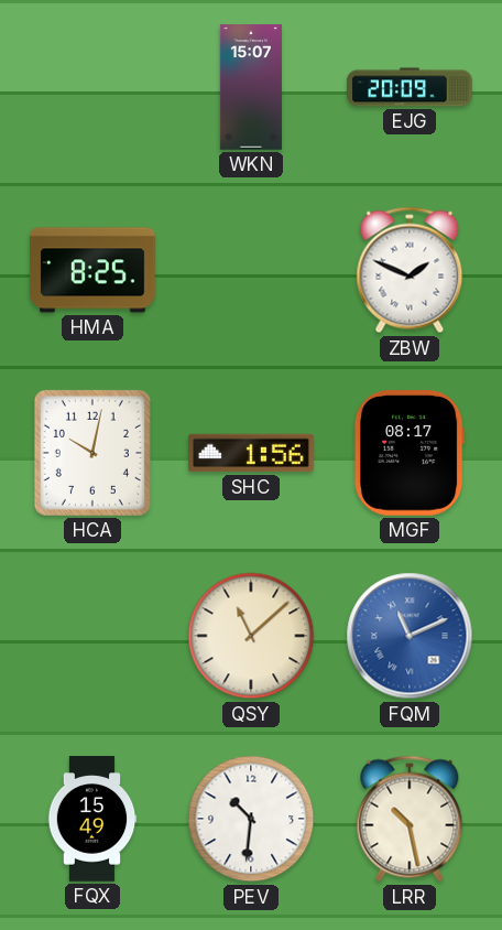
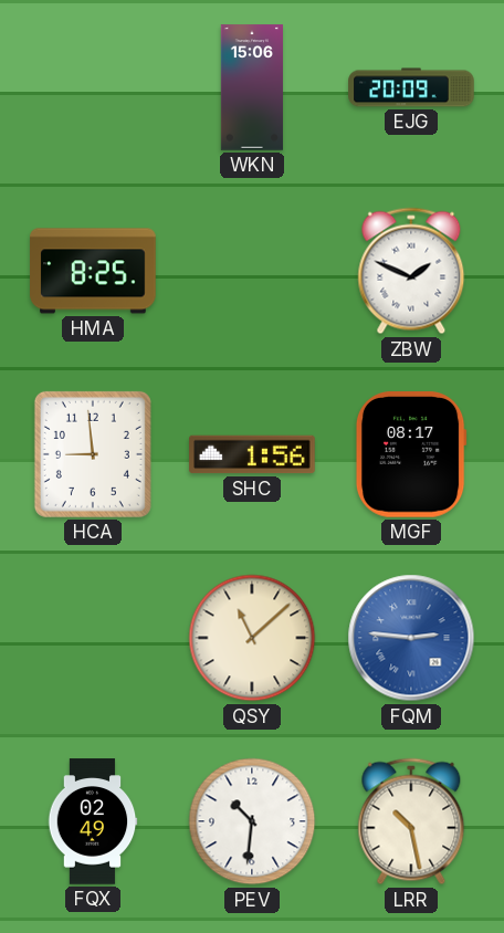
WKN: 15:07 -> 15:06
HCA: 10:02 -> 8:59
FQM: 11:11 -> 2:46
FQX: 15:49 -> 02:49
